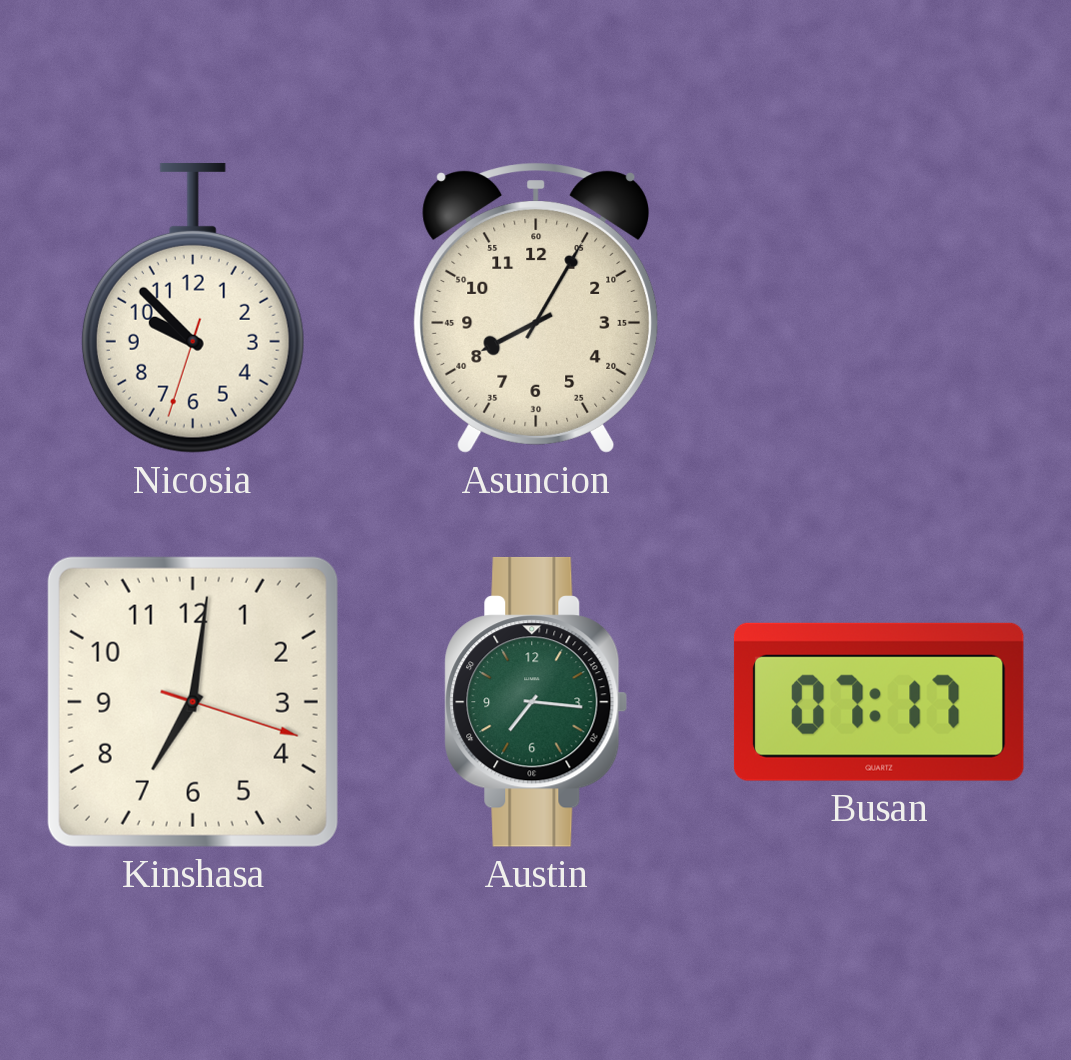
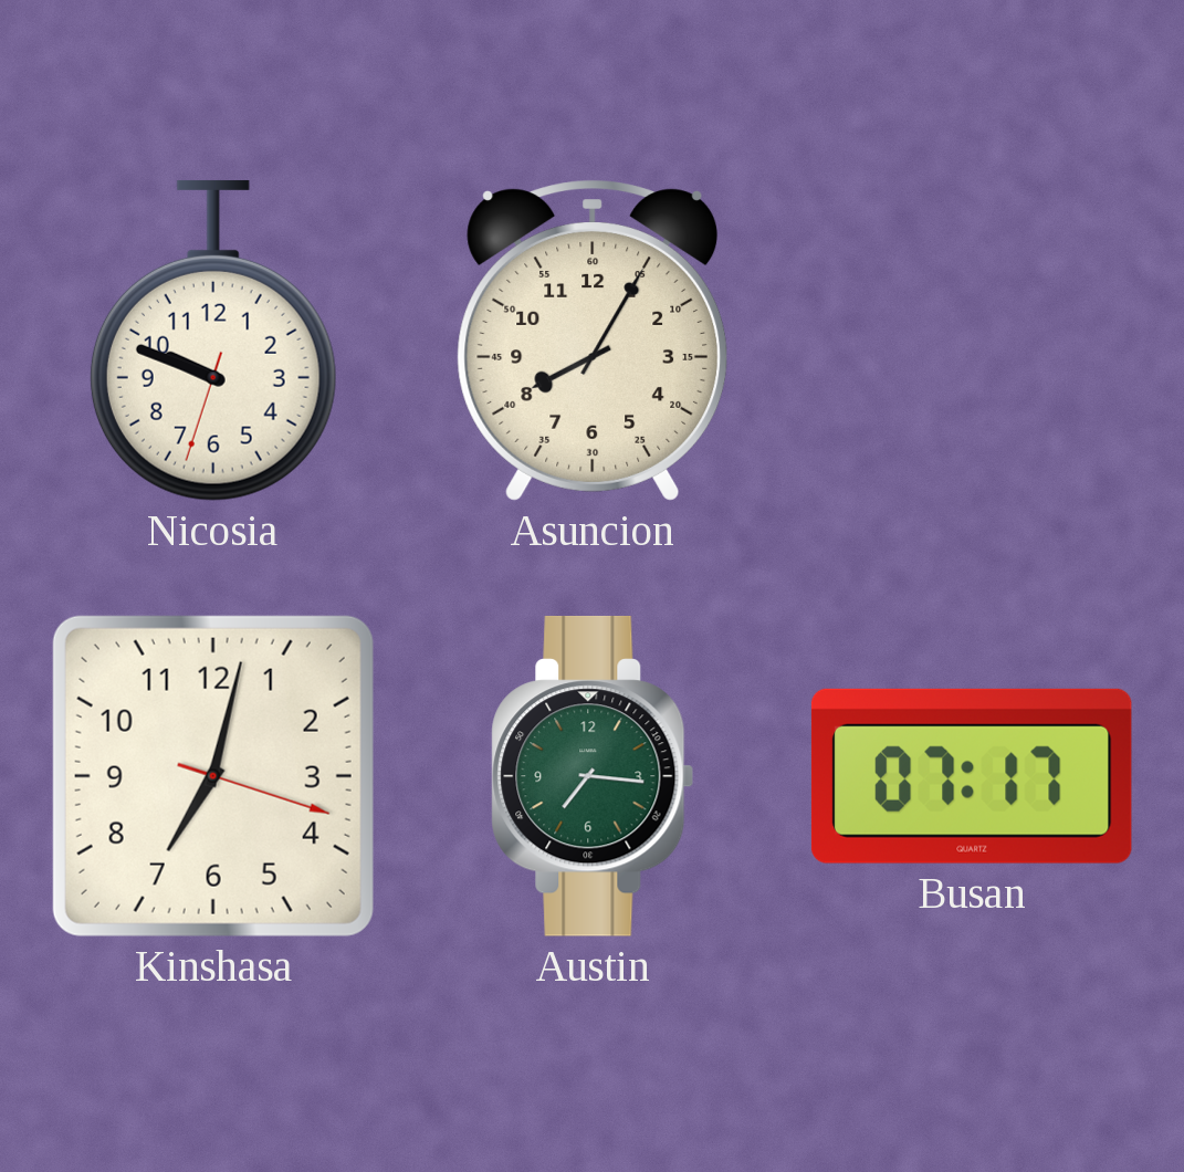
Nicosia: 9:52 -> 9:48
Kinshasa: 7:01 -> 7:02
